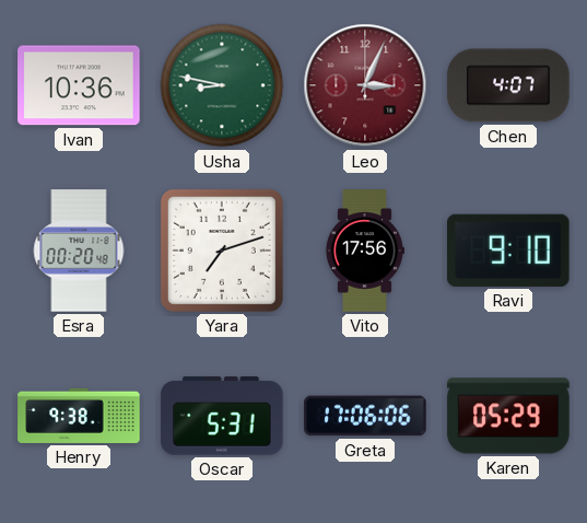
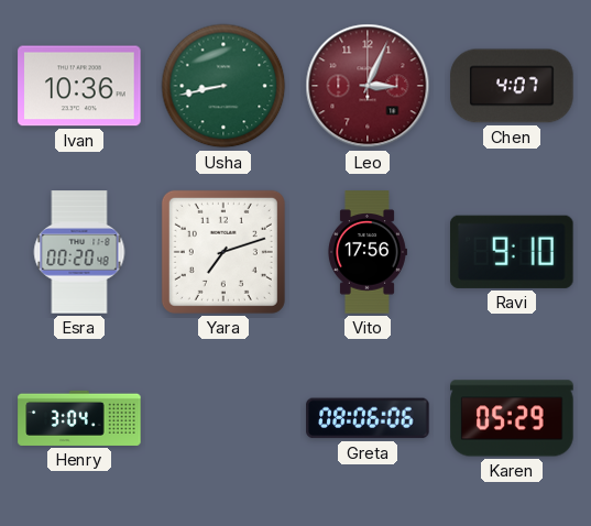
Usha: 8:47 -> 8:43
Henry: 9:38 -> 3:04
Oscar: 5:31 -> none
Greta: 17:06 -> 08:06
